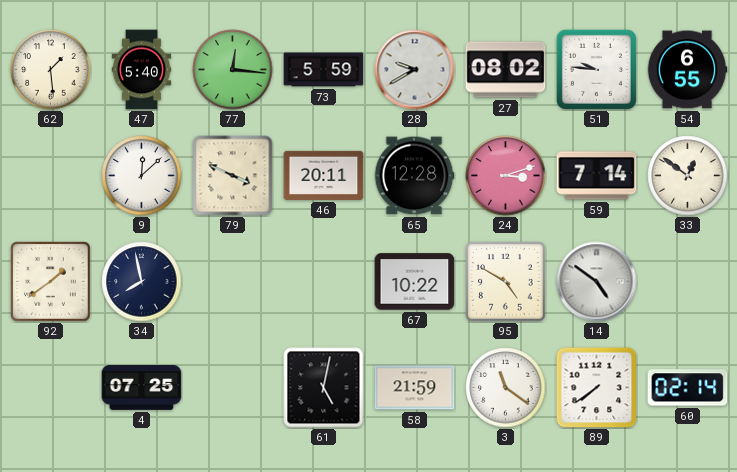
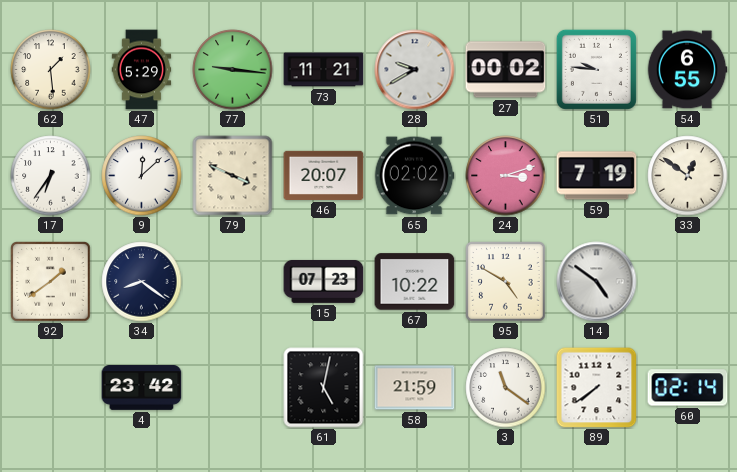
47: 5:40 -> 5:29
77: 12:16 -> 9:16
73: 5:59 -> 11:21
27: 08:02 -> 00:02
17: none -> 6:36
46: 20:11 -> 20:07
65: 12:28 -> 02:02
59: 7:14 -> 7:19
34: 7:58 -> 8:21
15: none -> 07:23
4: 07:25 -> 23:42
